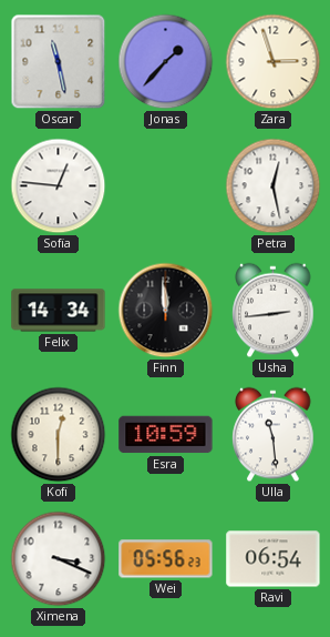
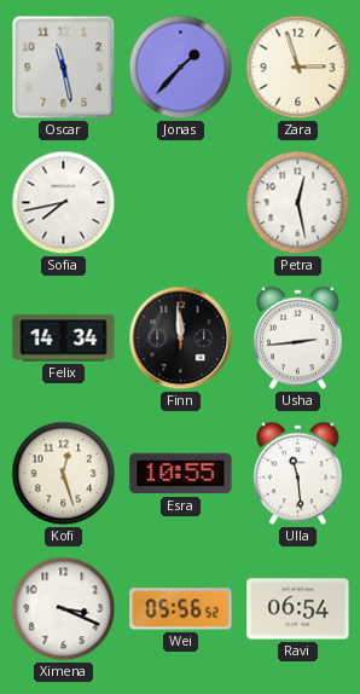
Sofia: 12:46 -> 7:43
Kofi: 12:30 -> 12:27
Esra: 10:59 -> 10:55
Wei: 05:56:23 -> 05:56:52
